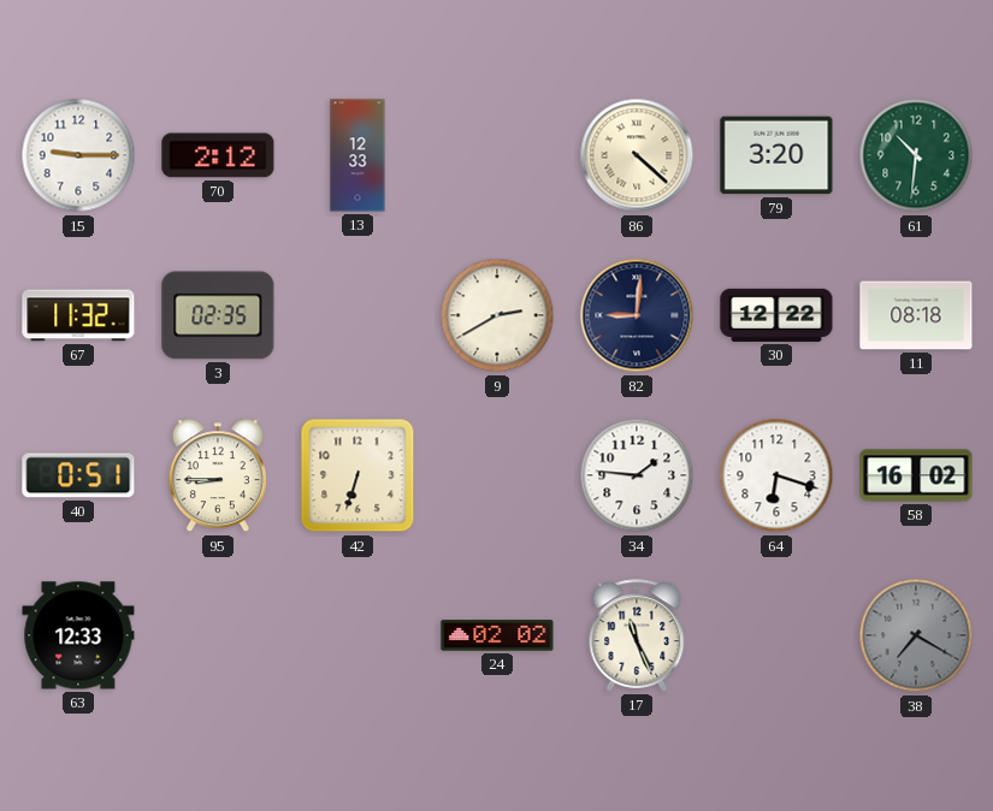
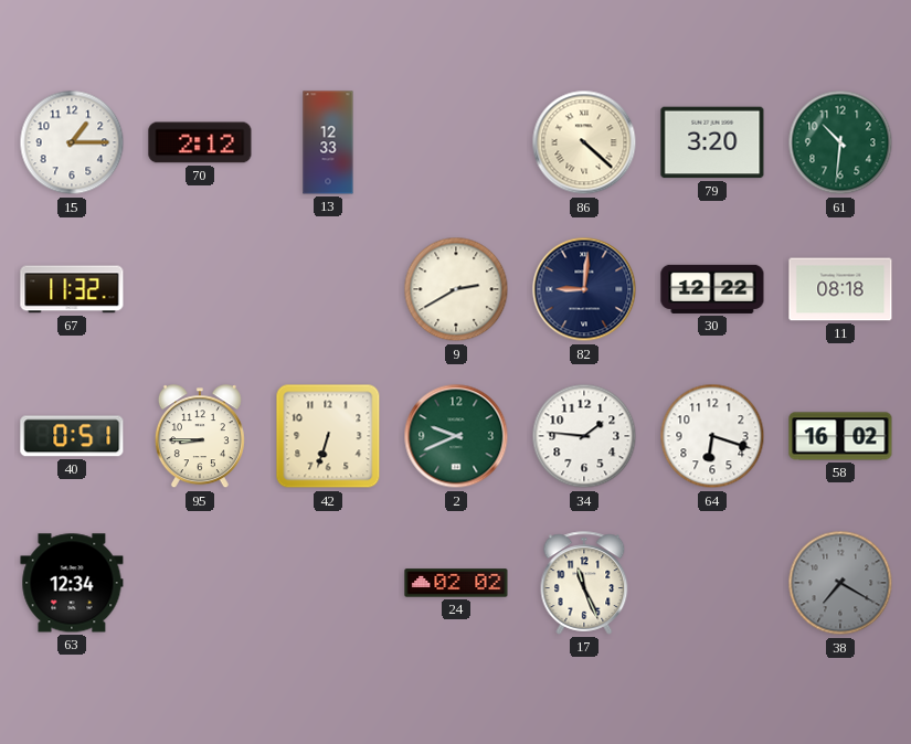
15: 9:15 -> 1:15
3: 02:35 -> none
2: none -> 9:41
63: 12:33 -> 12:34
